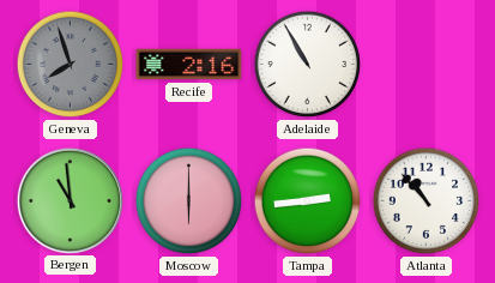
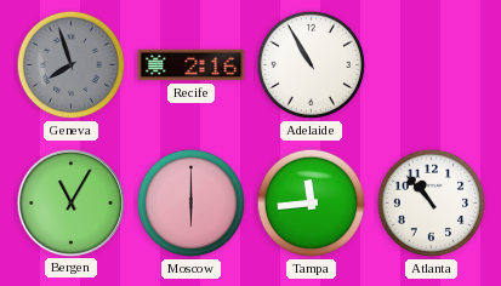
Bergen: 10:59 -> 11:05
Tampa: 2:44 -> 11:44
